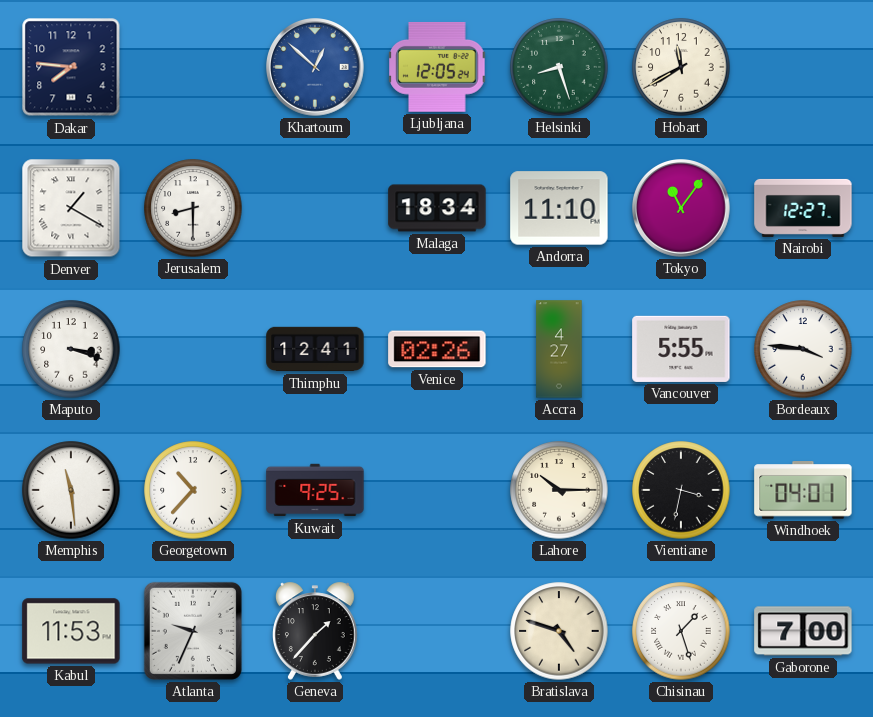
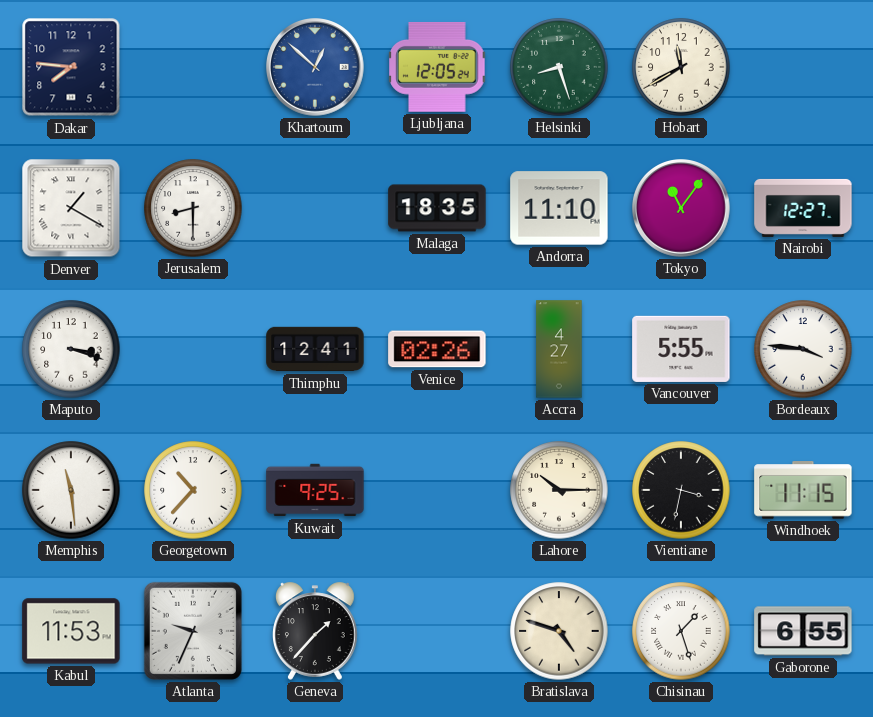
Malaga: 18:34 -> 18:35
Windhoek: 04:01 -> 11:15
Gaborone: 7:00 -> 6:55
